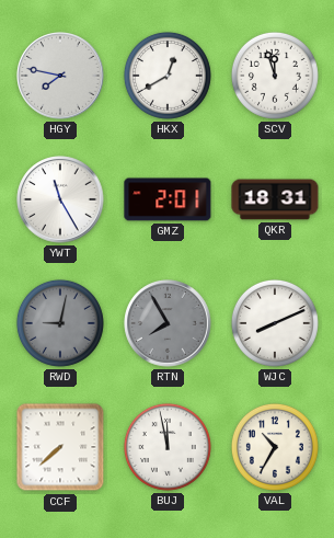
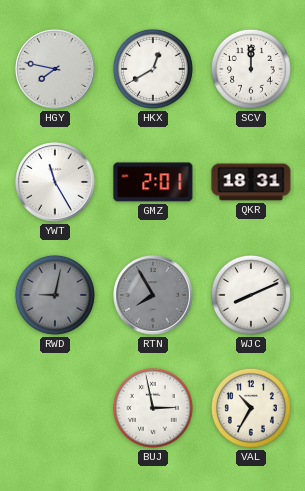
SCV: 11:57 -> 12:00
CCF: 7:38 -> none
BUJ: 11:58 -> 2:58
